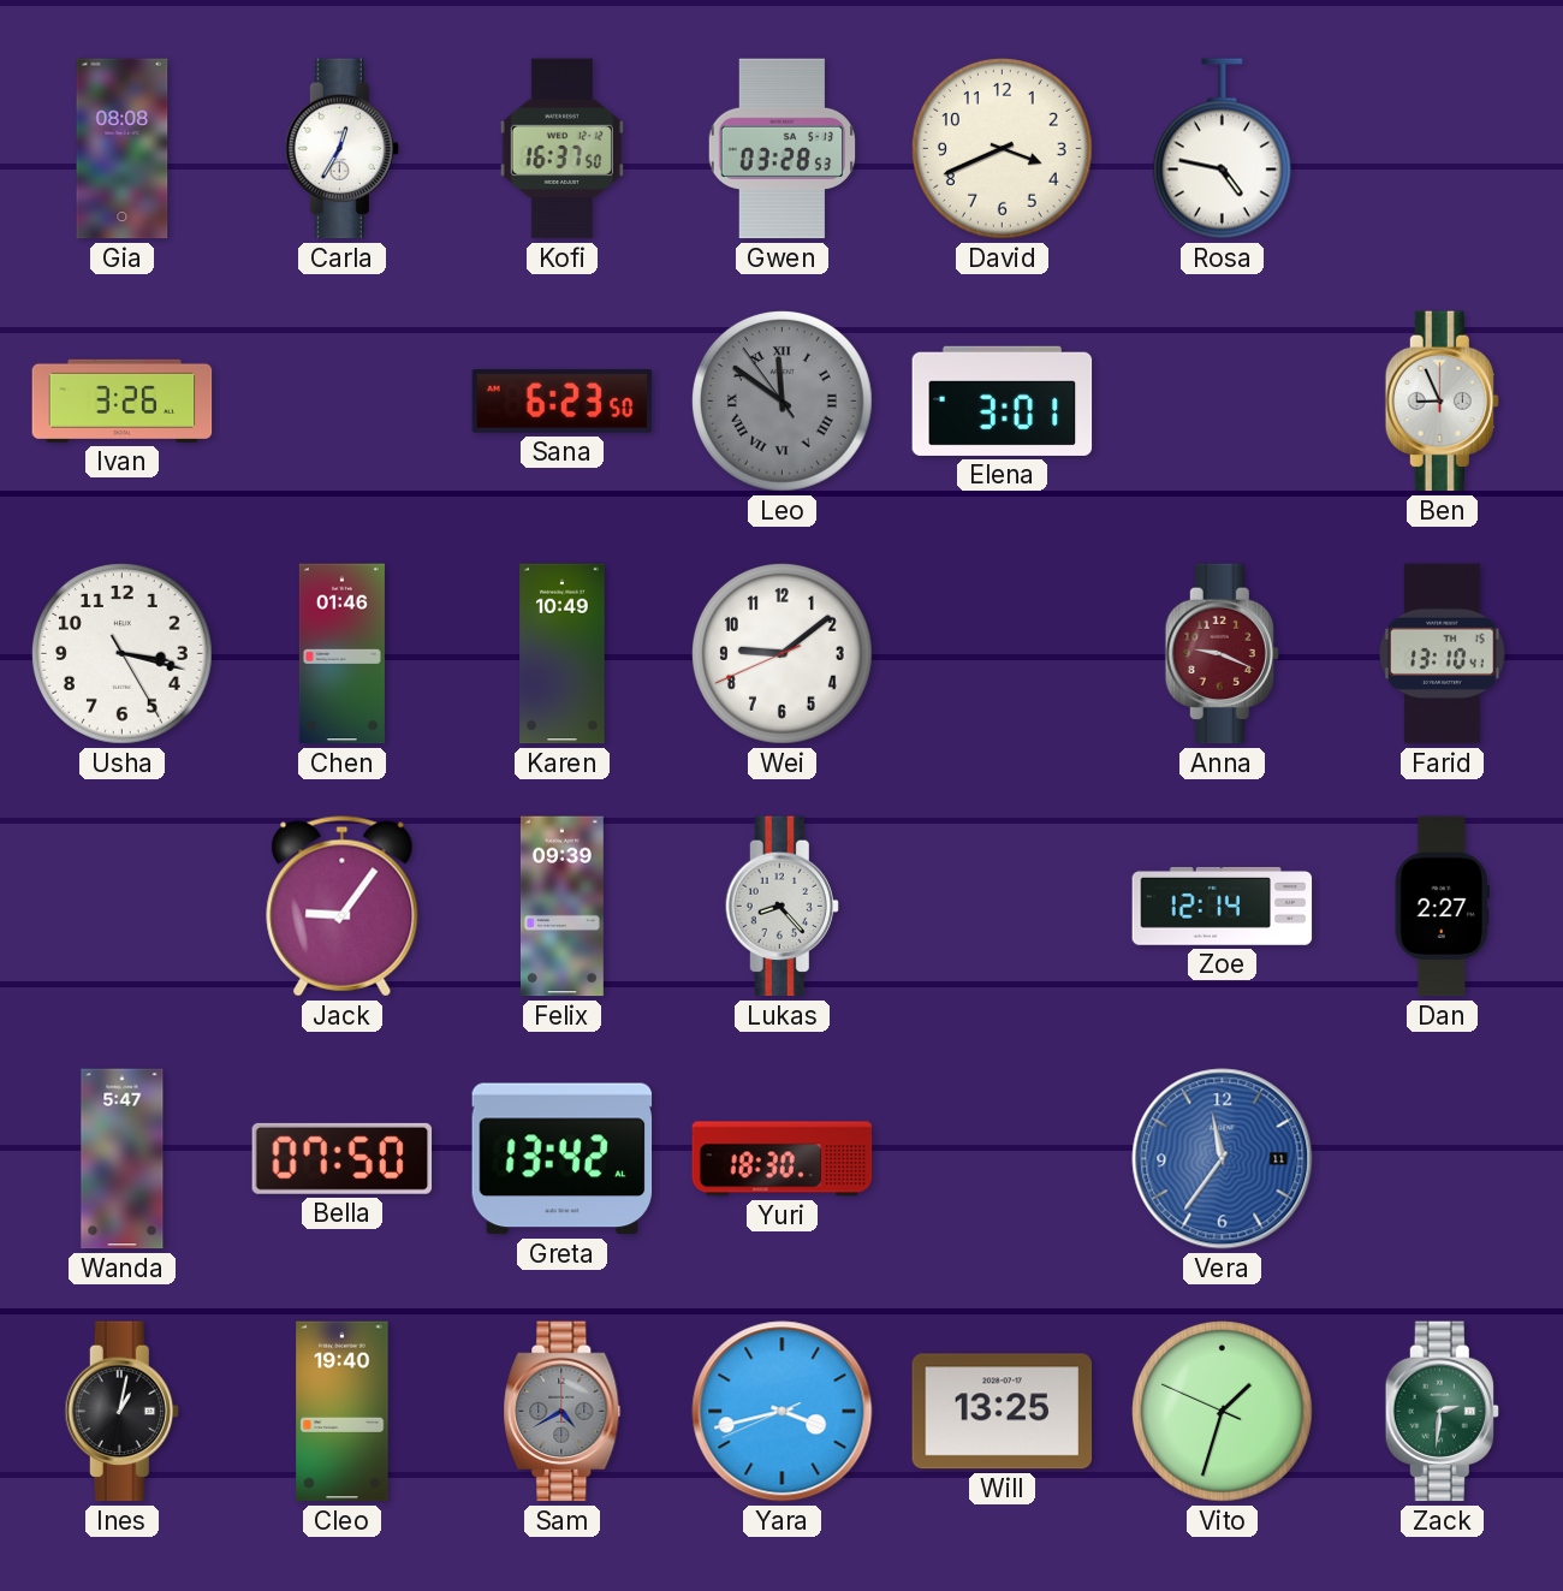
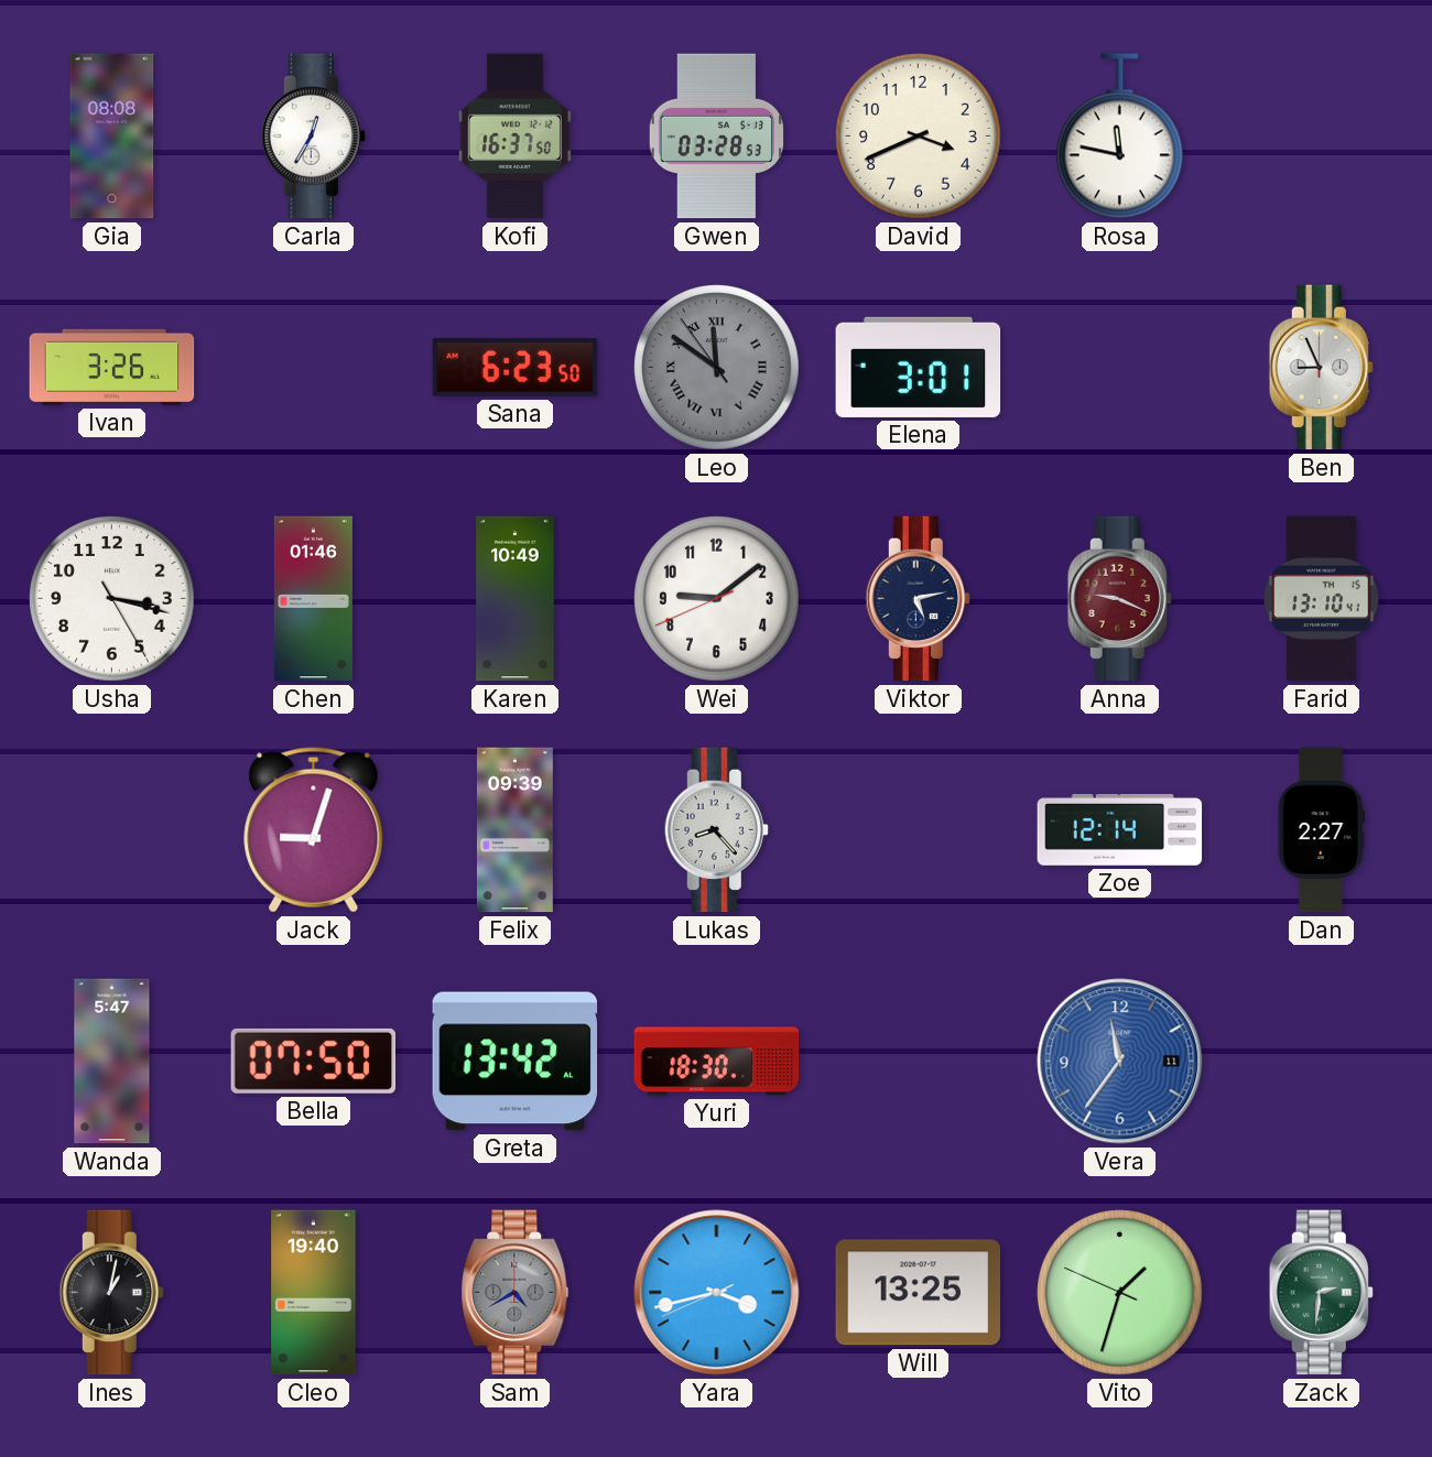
Rosa: 4:47 -> 11:47
Viktor: none -> 5:13
Jack: 9:06 -> 9:03
